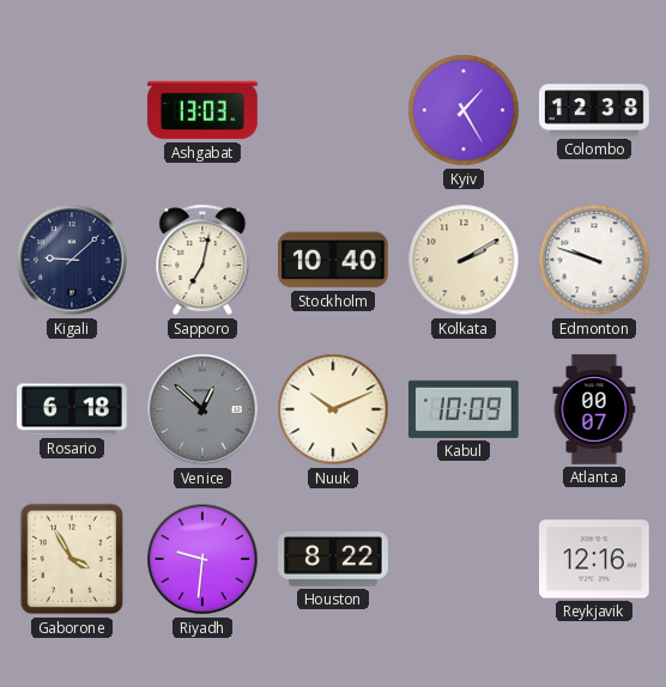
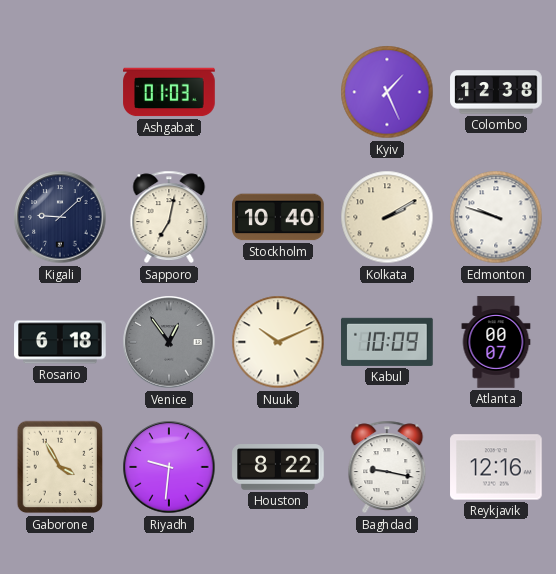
Ashgabat: 13:03 -> 01:03
Kyiv: 1:25 -> 1:26
Venice: 12:52 -> 12:54
Baghdad: none -> 9:17
